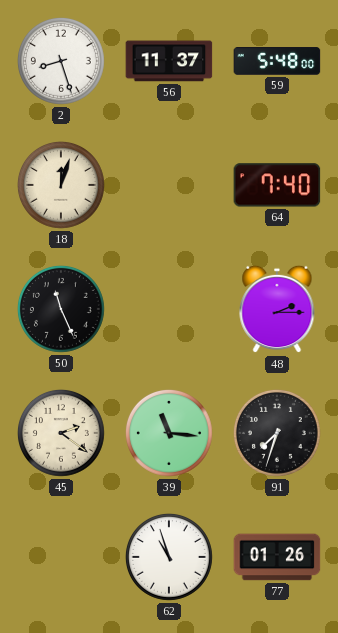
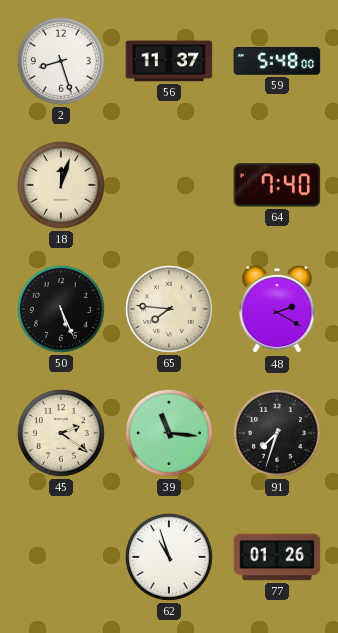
50: 11:26 -> 5:26
65: none -> 7:46
48: 2:15 -> 2:20
